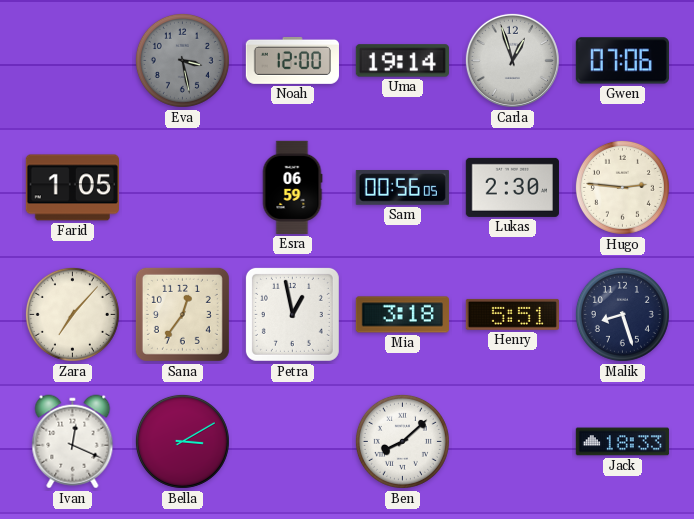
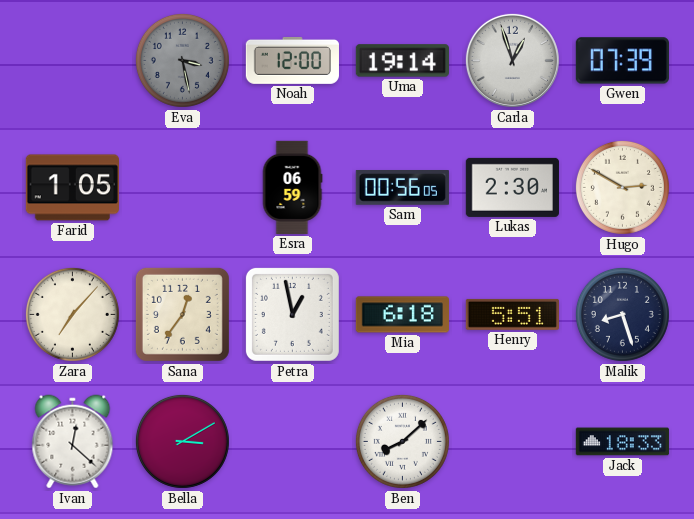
Gwen: 07:06 -> 07:39
Hugo: 2:46 -> 2:50
Mia: 3:18 -> 6:18
Ivan: 12:19 -> 12:22
